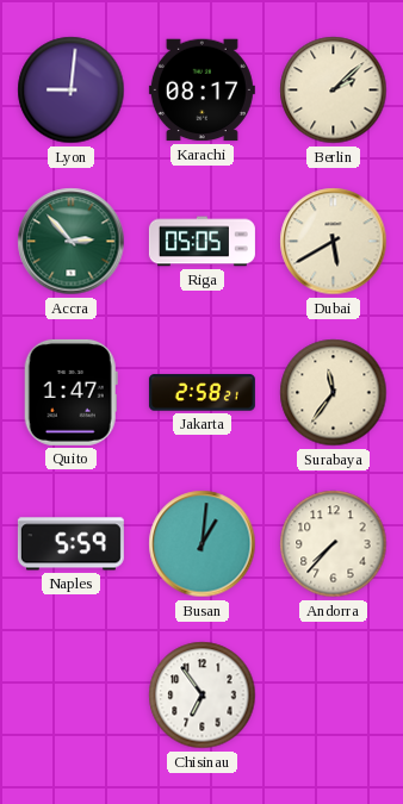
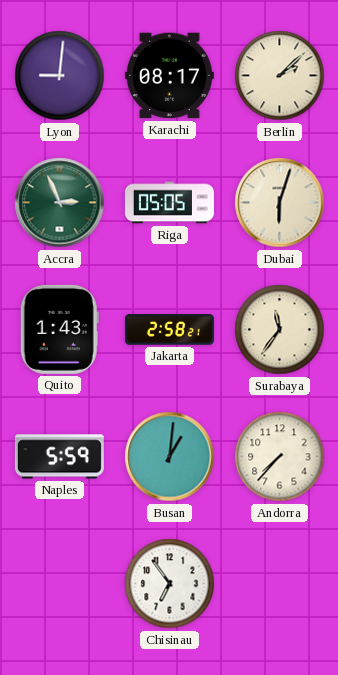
Accra: 2:53 -> 2:56
Dubai: 5:40 -> 6:03
Quito: 1:47 -> 1:43
